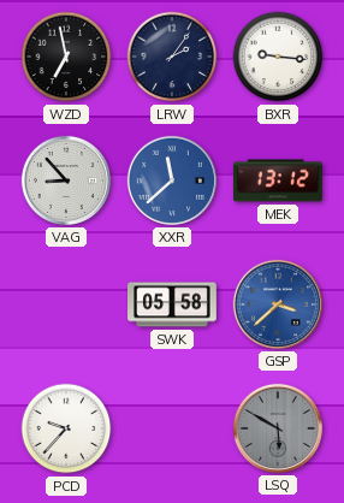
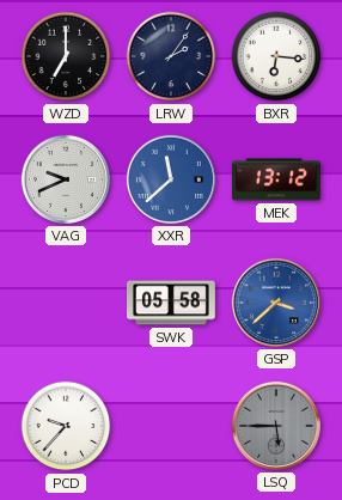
WZD: 6:58 -> 7:00
BXR: 9:16 -> 6:16
VAG: 8:53 -> 9:41
LSQ: 5:50 -> 5:45
